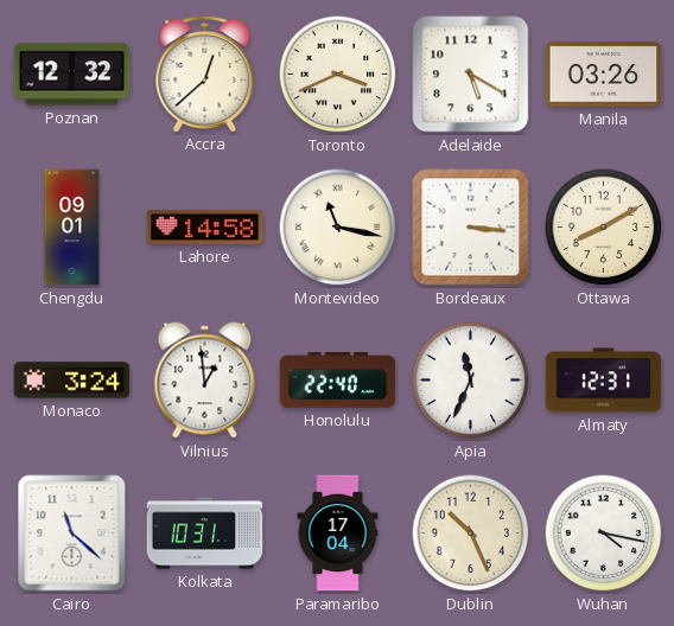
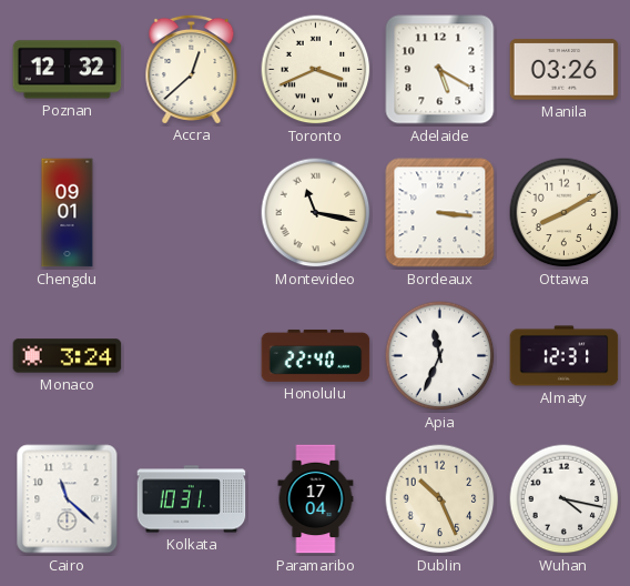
Lahore: 14:58 -> none
Vilnius: 12:59 -> none
